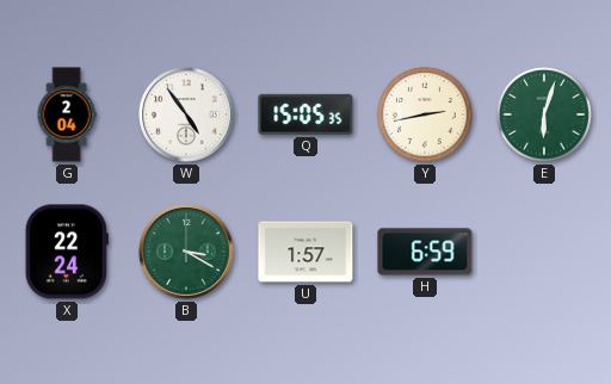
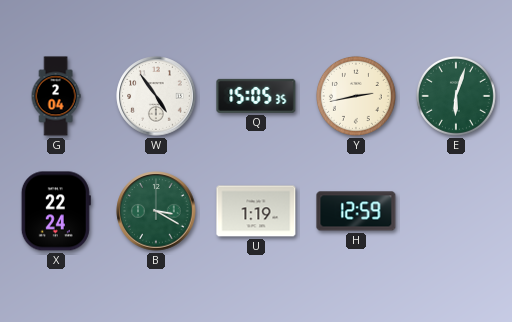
U: 1:57 -> 1:19
H: 6:59 -> 12:59
